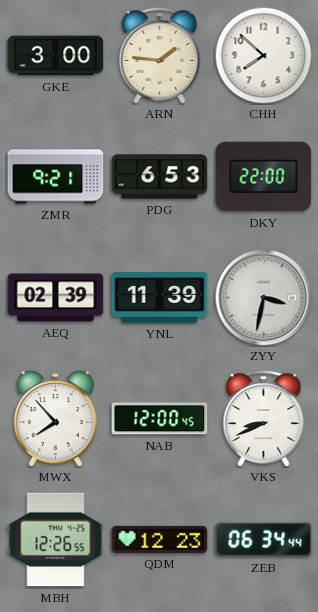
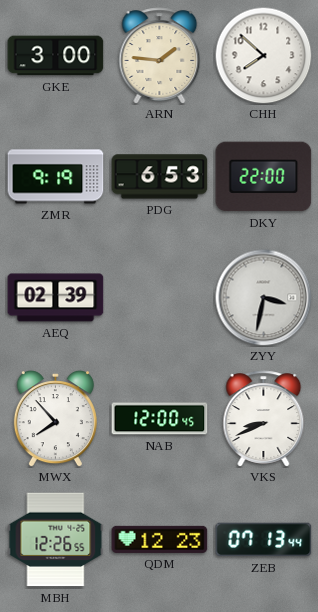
ZMR: 9:21 -> 9:19
YNL: 11:39 -> none
ZEB: 06:34 -> 07:13
